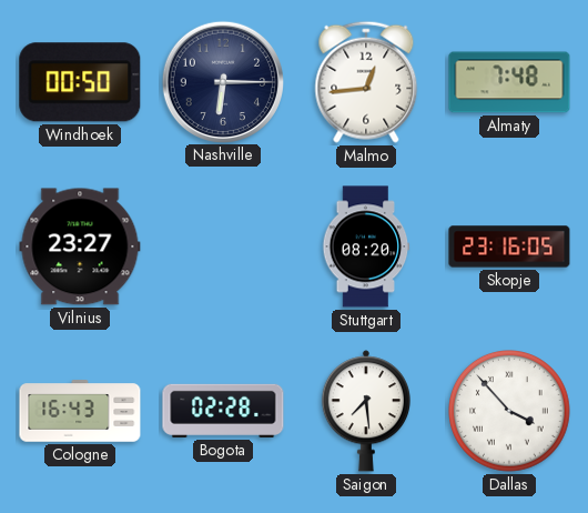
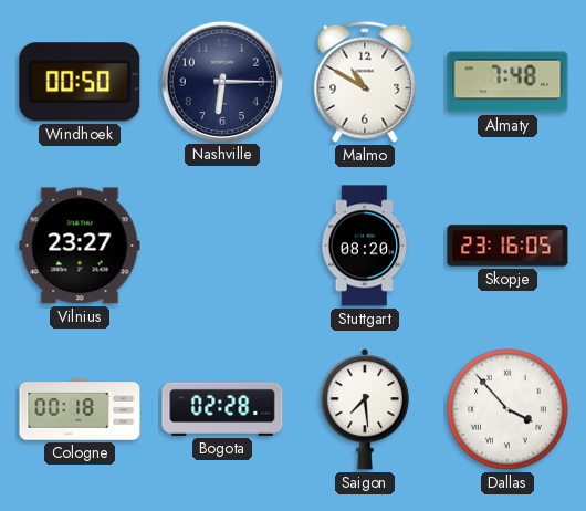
Malmo: 12:44 -> 10:50
Cologne: 16:43 -> 00:18
